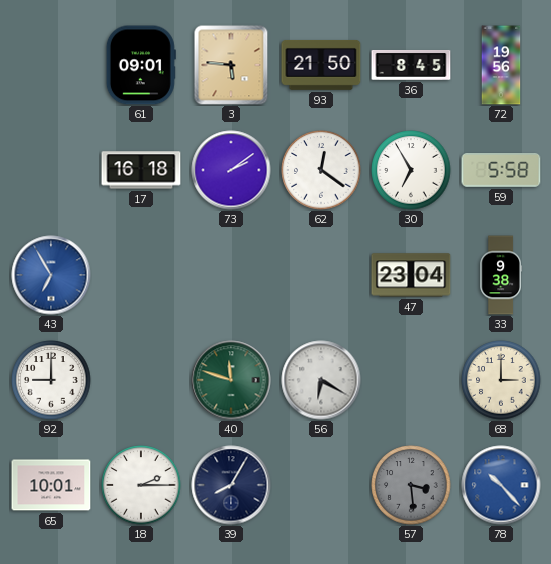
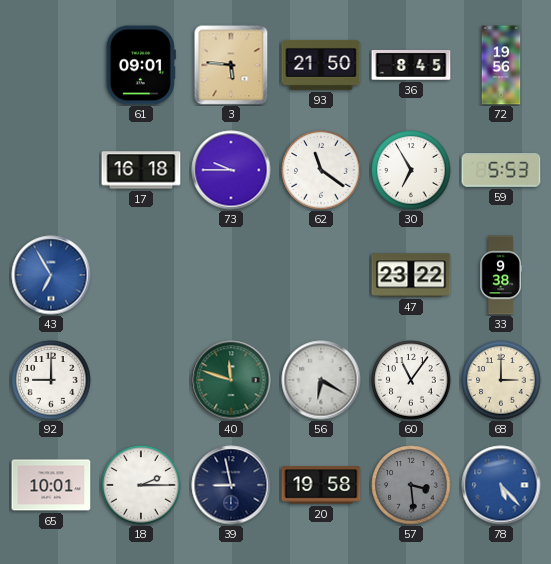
73: 2:09 -> 9:45
62: 12:21 -> 11:21
59: 5:58 -> 5:53
47: 23:04 -> 23:22
60: none -> 11:06
39: 8:05 -> 8:58
20: none -> 19:58
78: 10:23 -> 5:23
